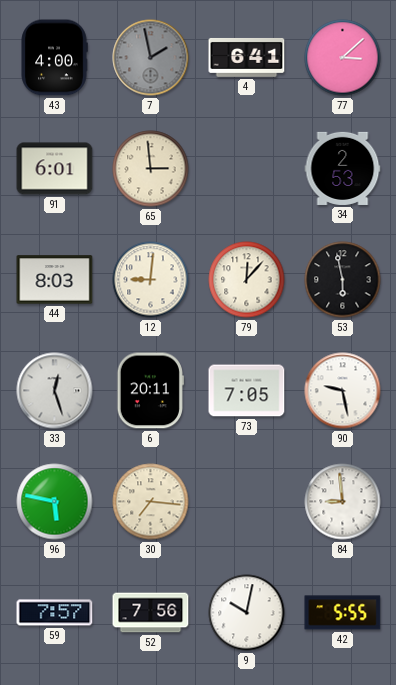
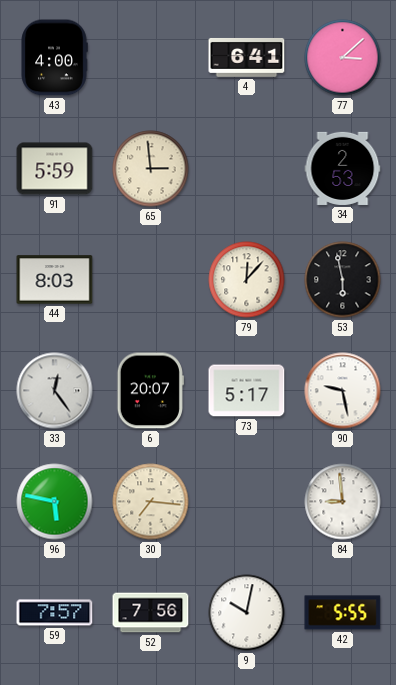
7: 1:58 -> none
91: 6:01 -> 5:59
12: 9:01 -> none
33: 12:27 -> 12:24
6: 20:11 -> 20:07
73: 7:05 -> 5:17
